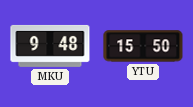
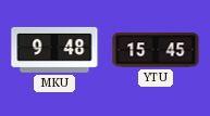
YTU: 15:50 -> 15:45
